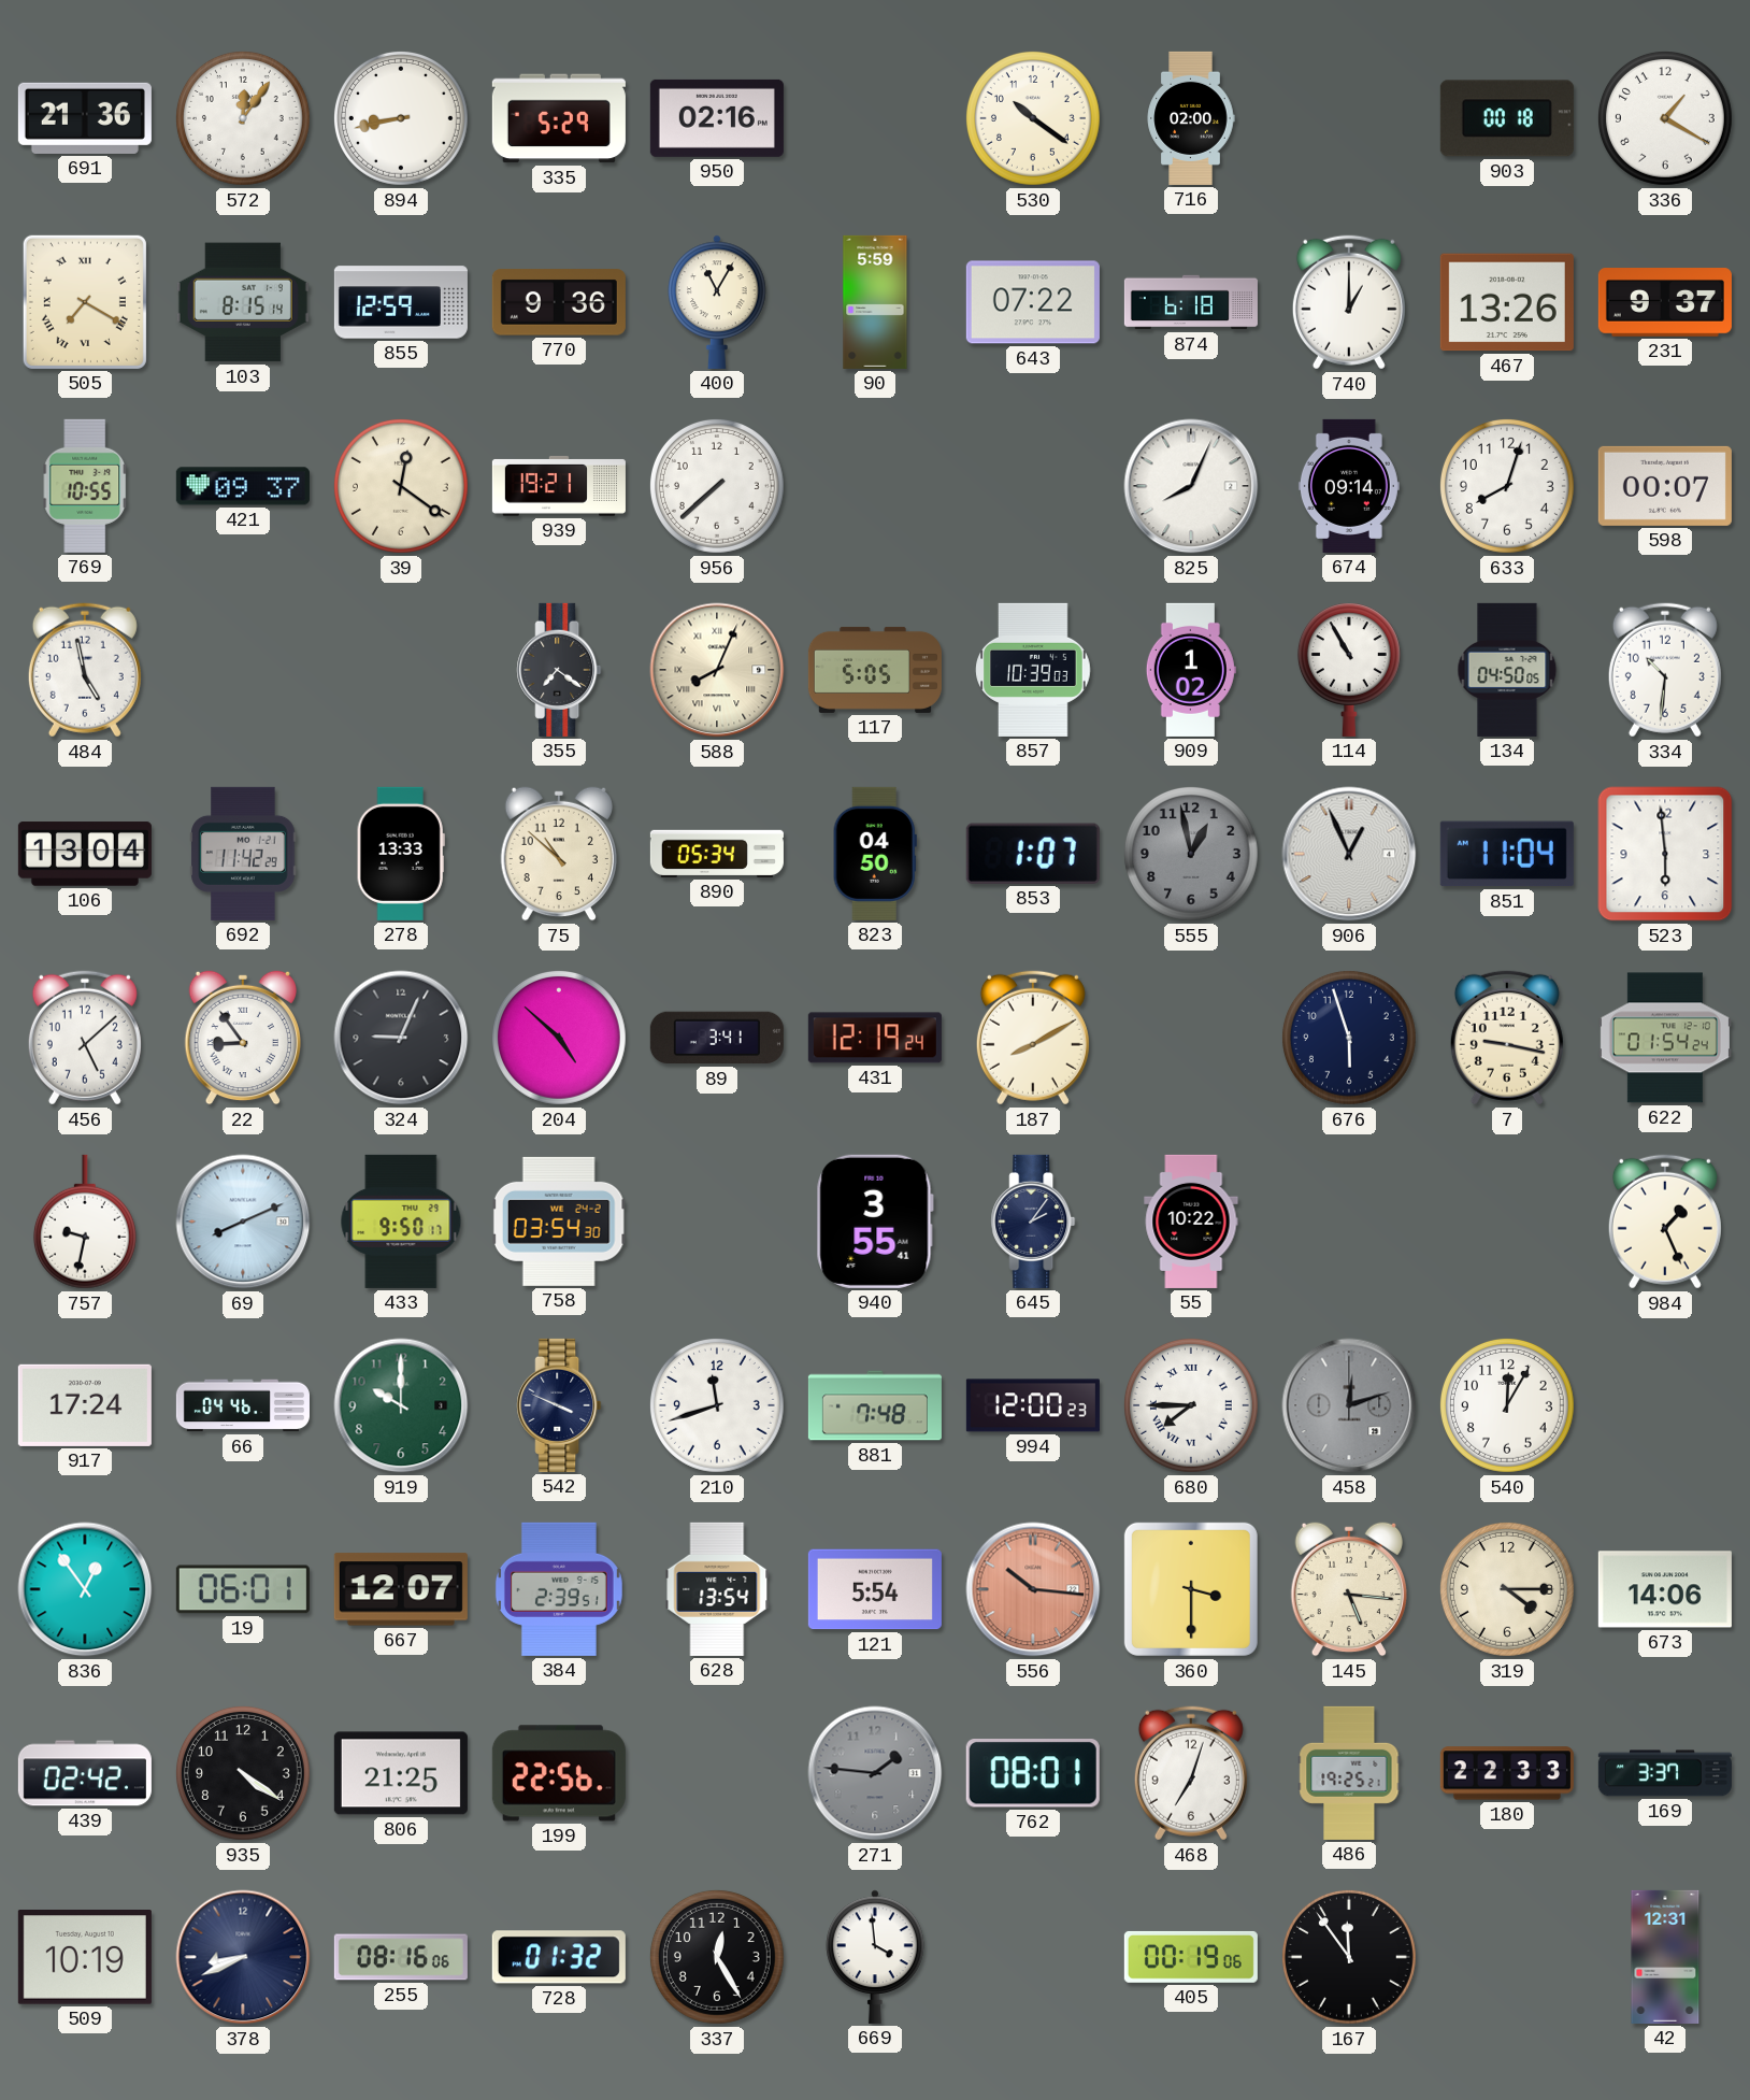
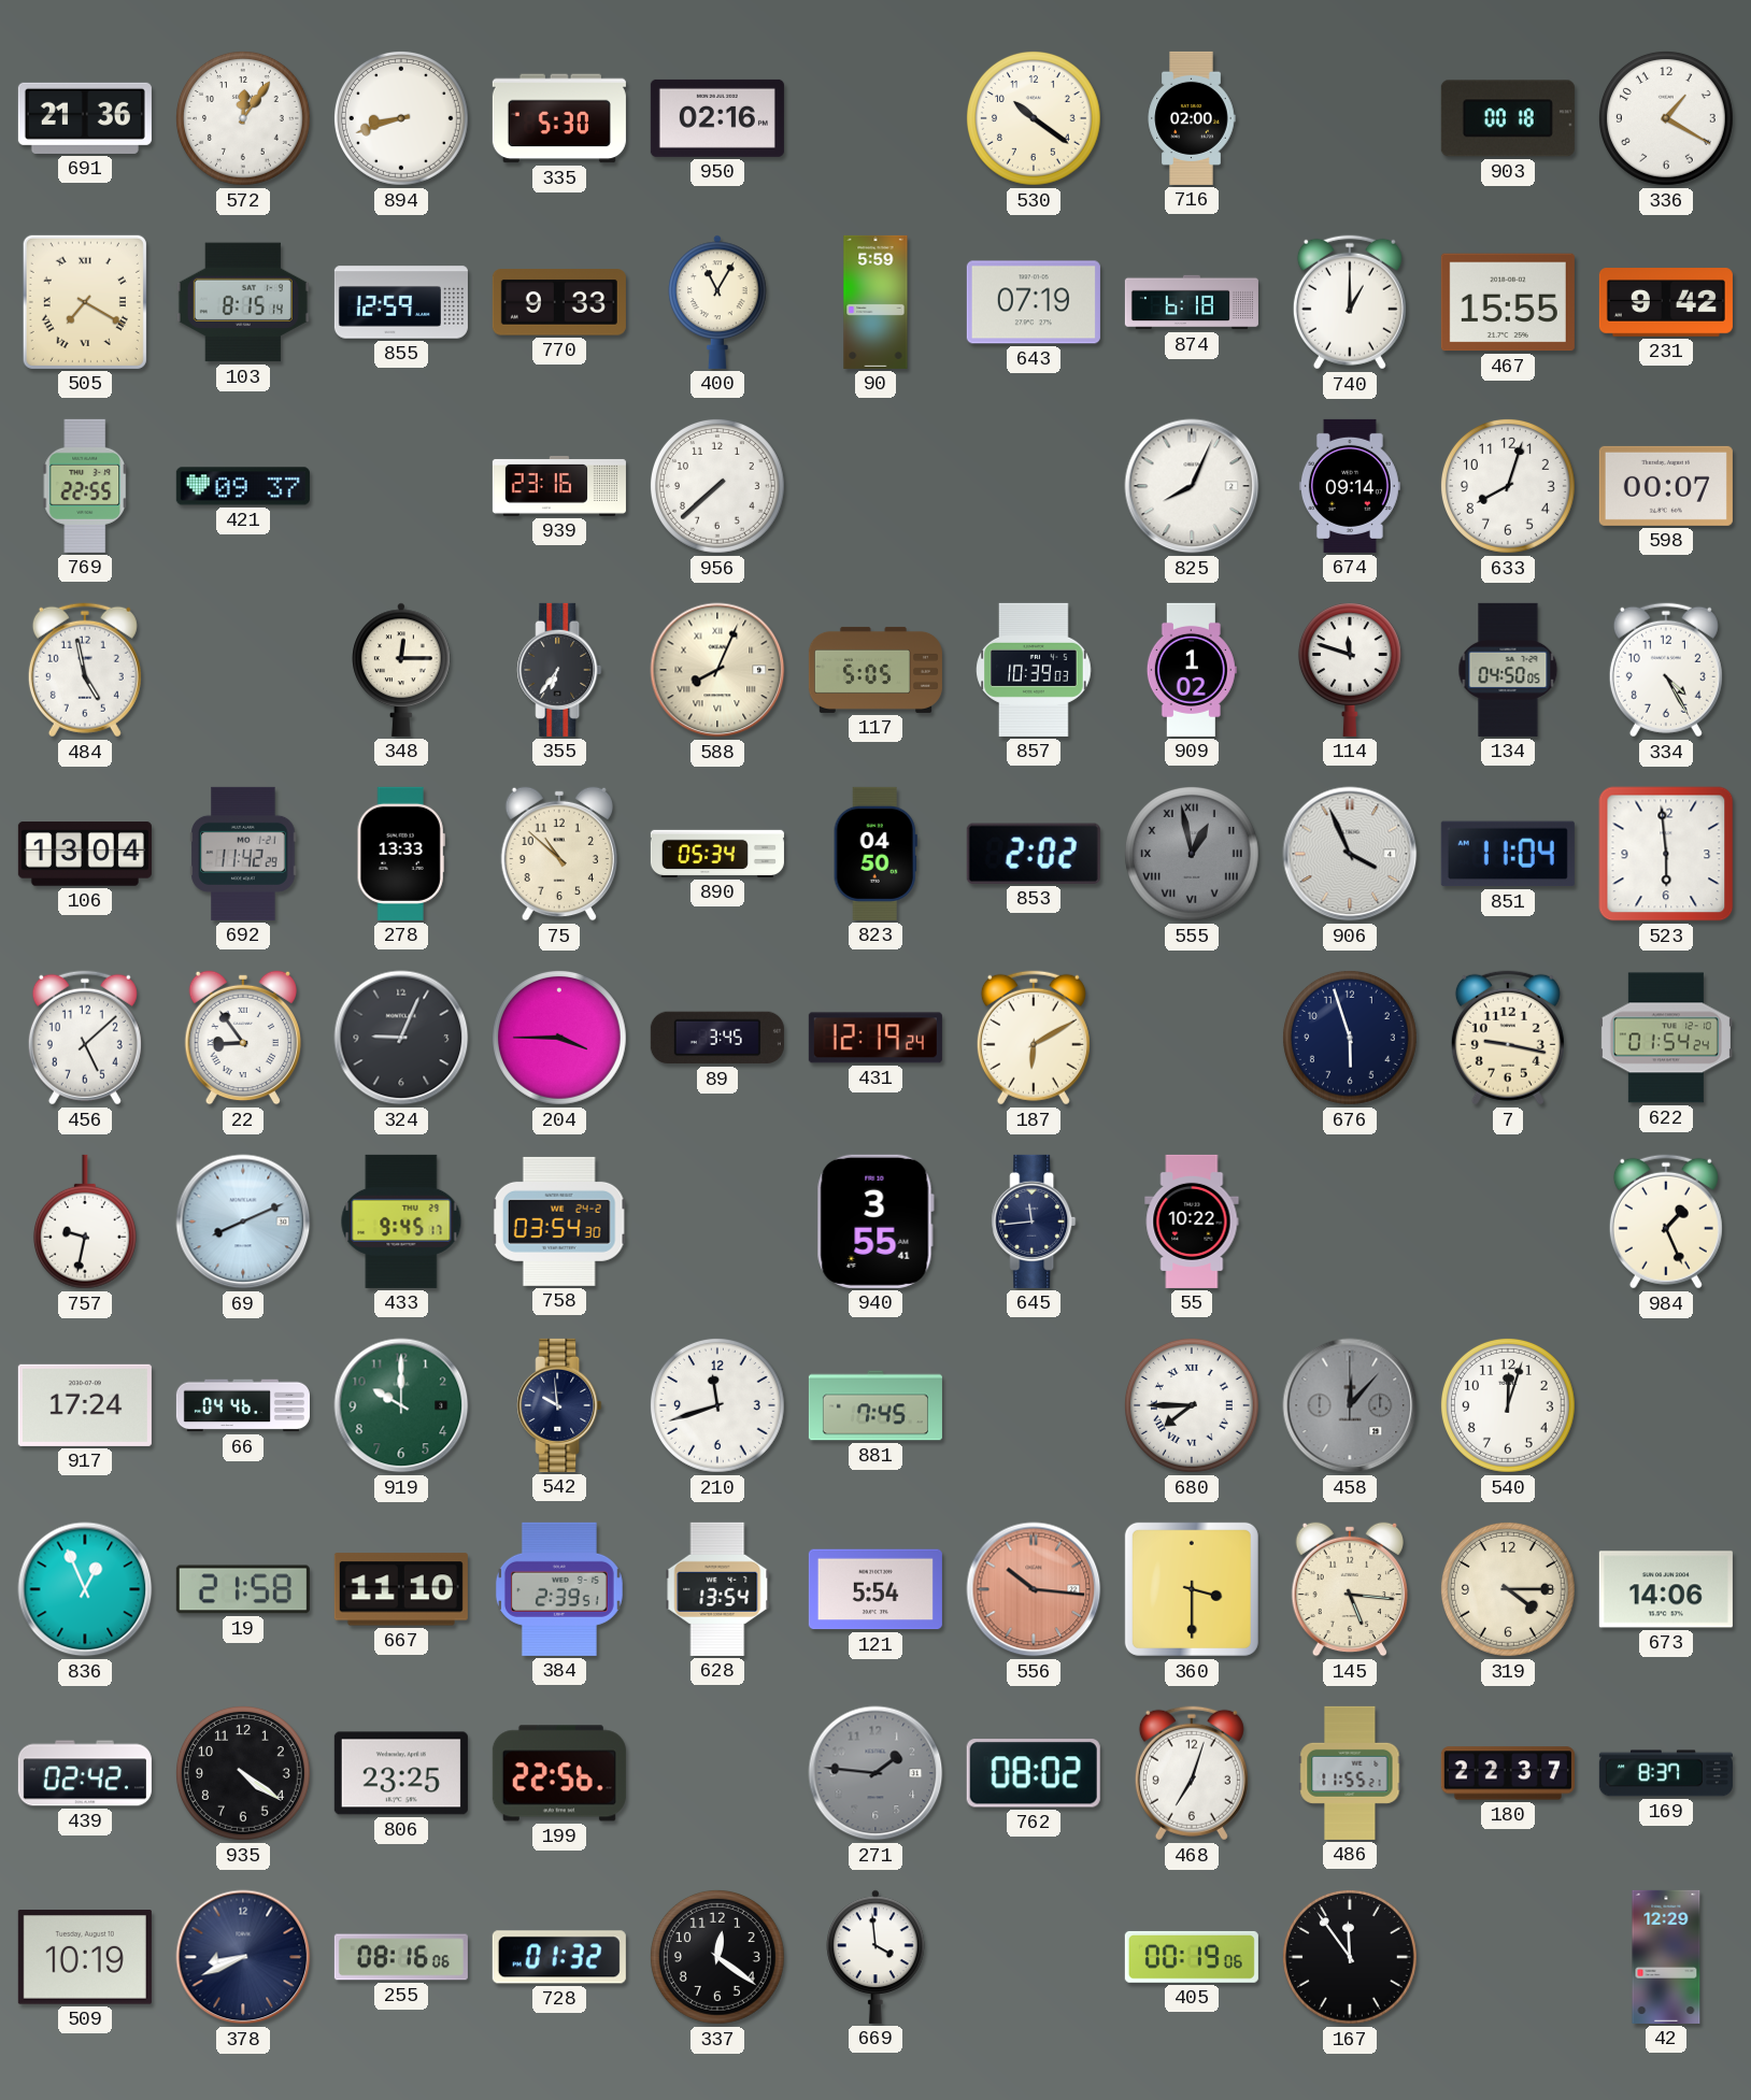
894: 8:43 -> 8:42
335: 5:29 -> 5:30
770: 9:36 -> 9:33
643: 07:22 -> 07:19
467: 13:26 -> 15:55
231: 9:37 -> 9:42
769: 10:55 -> 22:55
39: 12:21 -> none
939: 19:21 -> 23:16
348: none -> 12:15
355: 7:21 -> 6:36
114: 10:55 -> 11:48
334: 10:31 -> 4:25
853: 1:07 -> 2:02
555 numerals: Arabic -> Roman
906: 12:56 -> 3:56
204: 4:52 -> 3:45
89: 3:41 -> 3:45
187: 8:10 -> 6:10
433: 9:50 -> 9:45
645: 2:06 -> 11:44
542: 3:49 -> 9:59
881: 7:48 -> 7:45
994: 12:00 -> none
458: 12:12 -> 12:07
540: 12:05 -> 12:03
836: 12:54 -> 12:56
19: 06:01 -> 21:58
667: 12:07 -> 11:10
806: 21:25 -> 23:25
762: 08:01 -> 08:02
486: 19:25 -> 11:55
180: 22:33 -> 22:37
169: 3:37 -> 8:37
337: 12:25 -> 12:21
42: 12:31 -> 12:29
